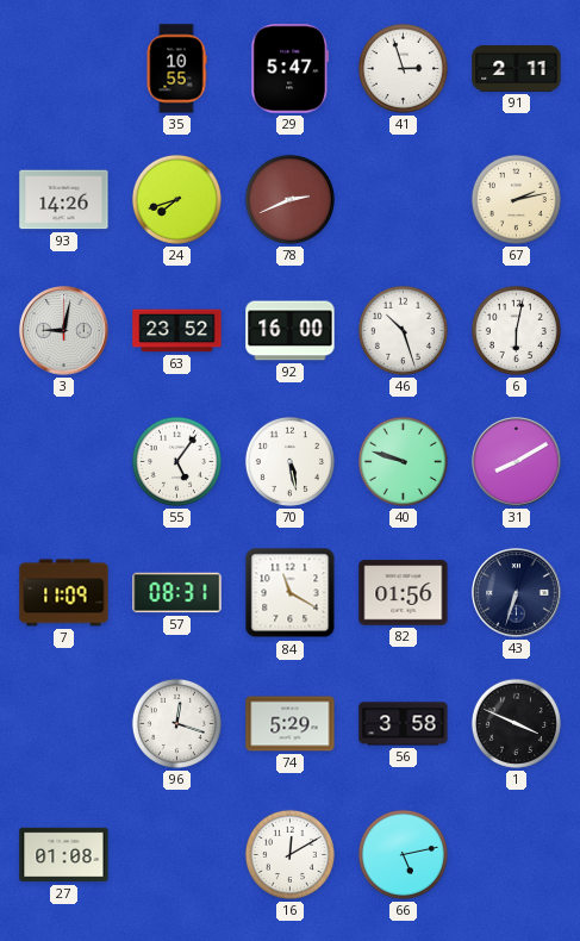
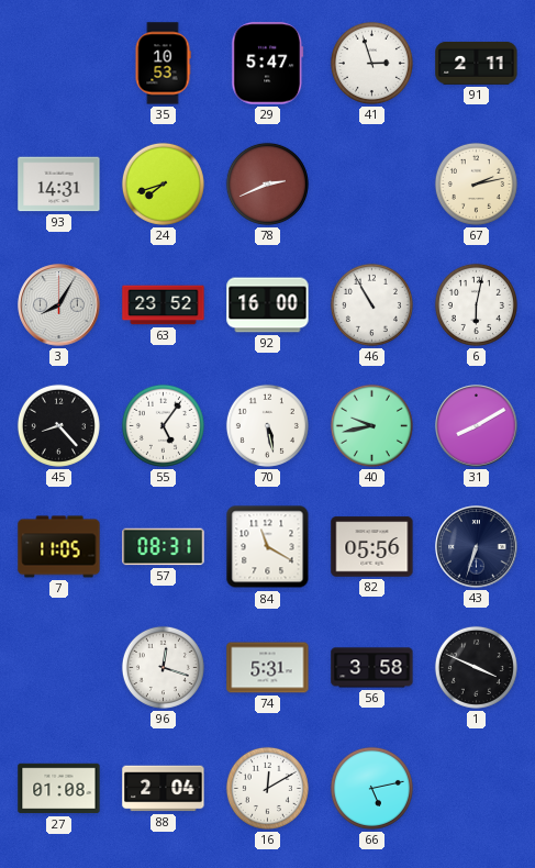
35: 10:55 -> 10:53
93: 14:26 -> 14:31
3: 9:02 -> 8:05
46: 10:27 -> 10:55
45: none -> 8:23
40: 9:48 -> 9:43
7: 11:09 -> 11:05
82: 01:56 -> 05:56
74: 5:29 -> 5:31
88: none -> 2:04
